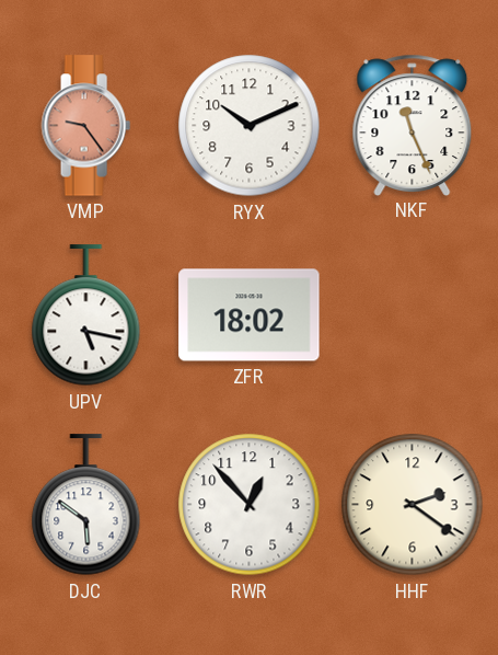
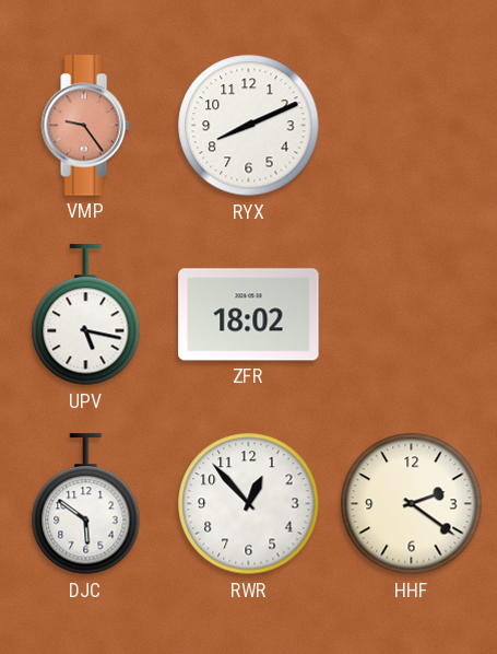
RYX: 10:11 -> 8:11
NKF: 11:26 -> none
